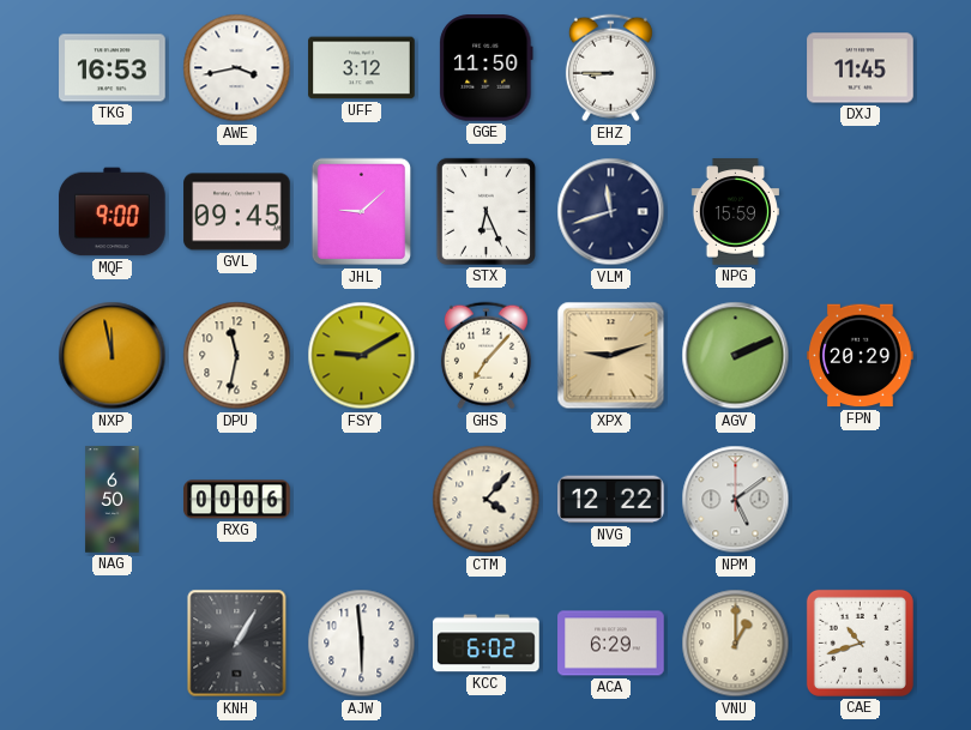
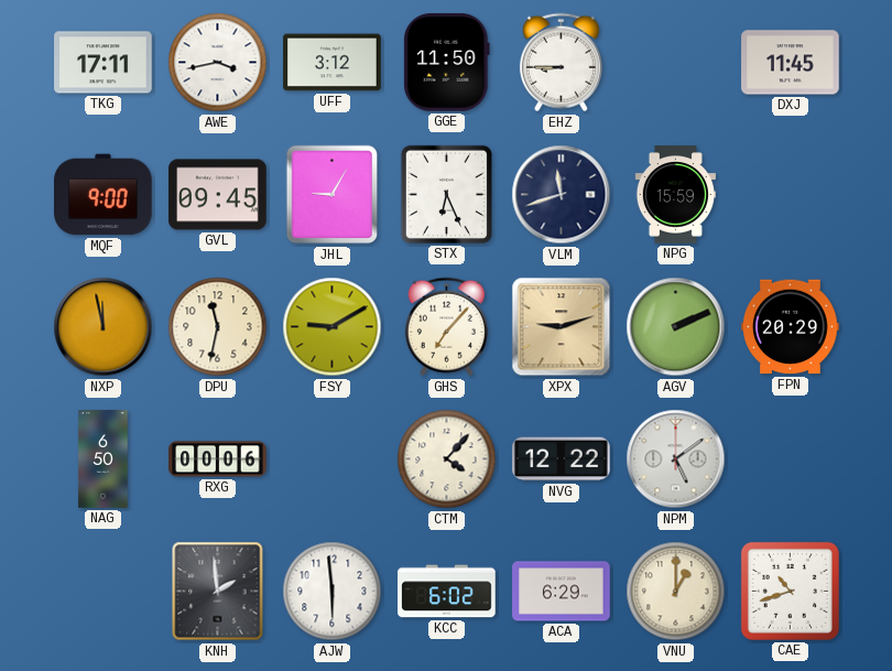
TKG: 16:53 -> 17:11
JHL: 9:08 -> 9:05
KNH: 1:05 -> 1:59
